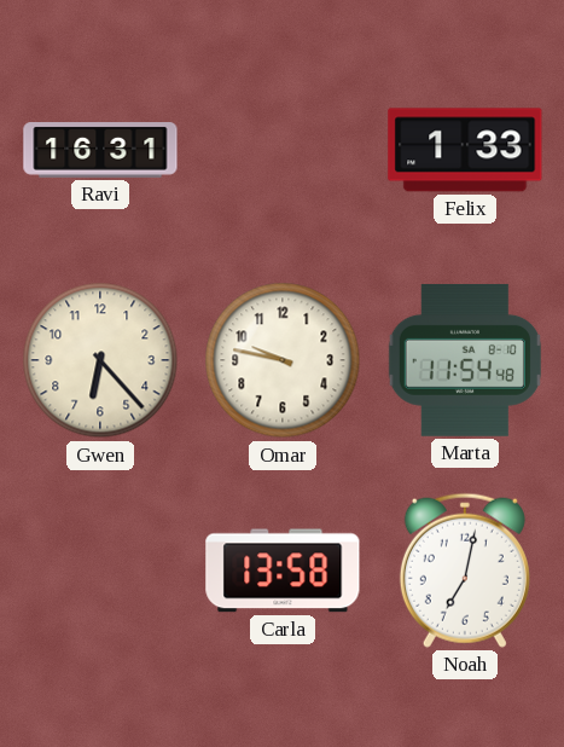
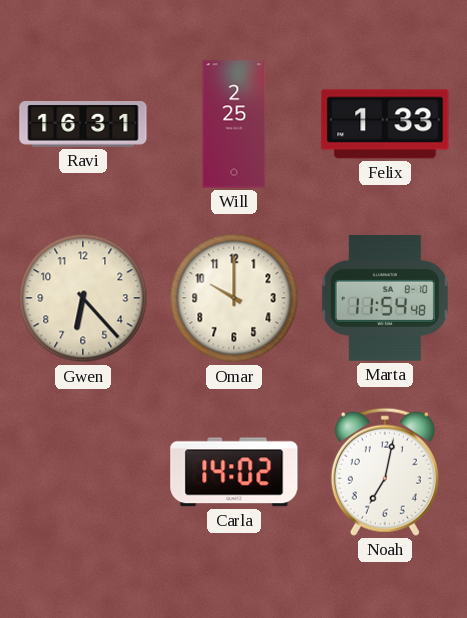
Will: none -> 2:25
Omar: 9:47 -> 10:00
Carla: 13:58 -> 14:02
